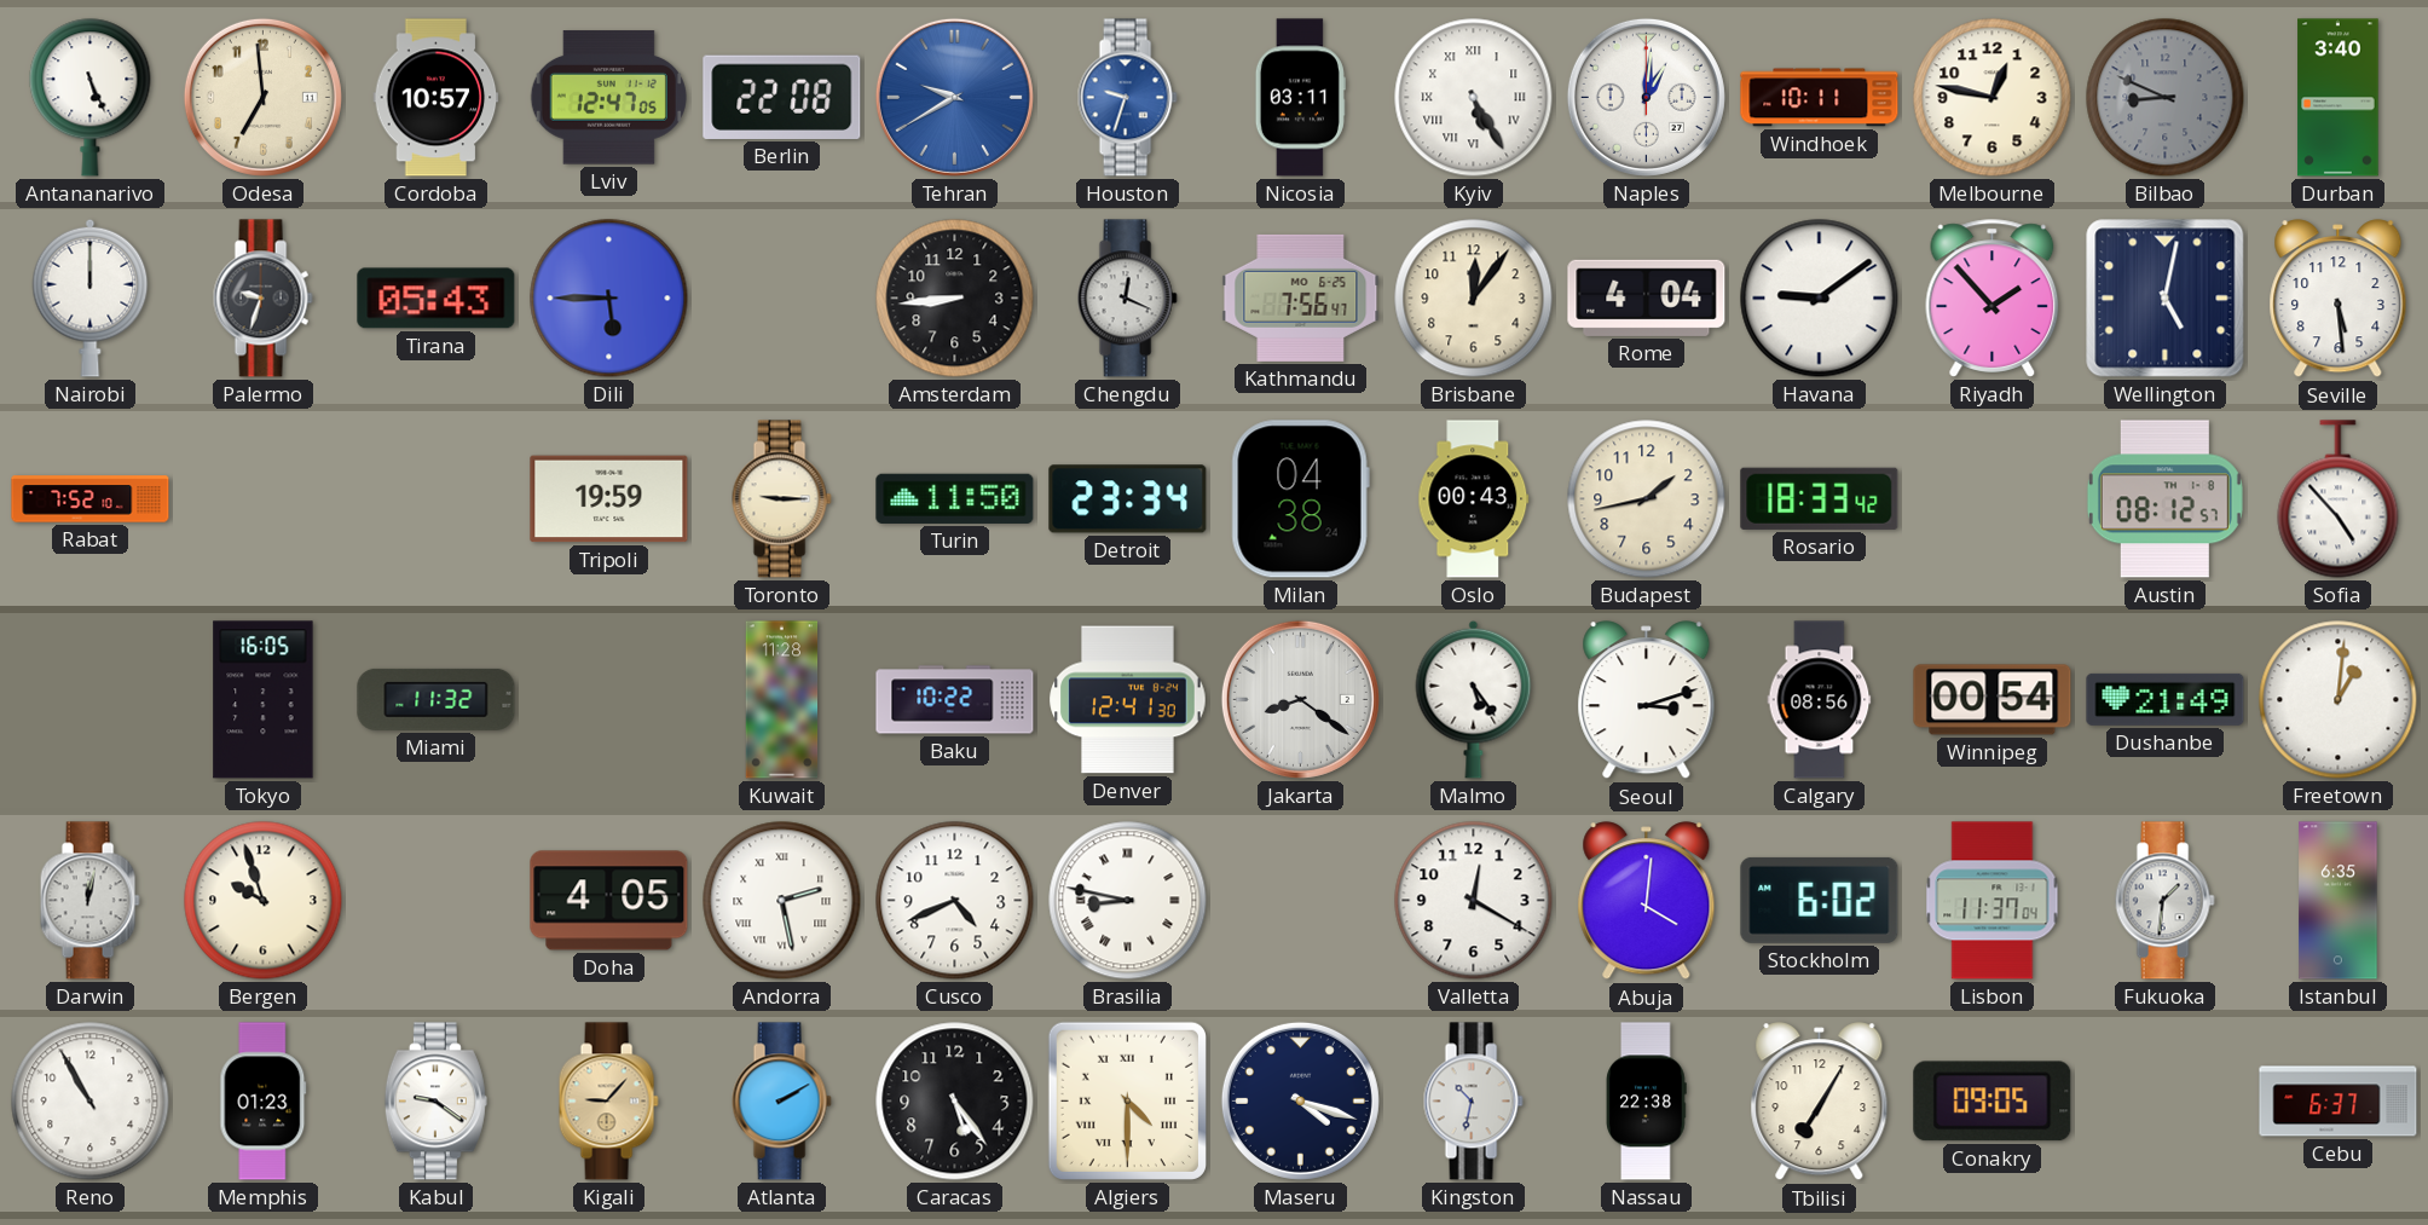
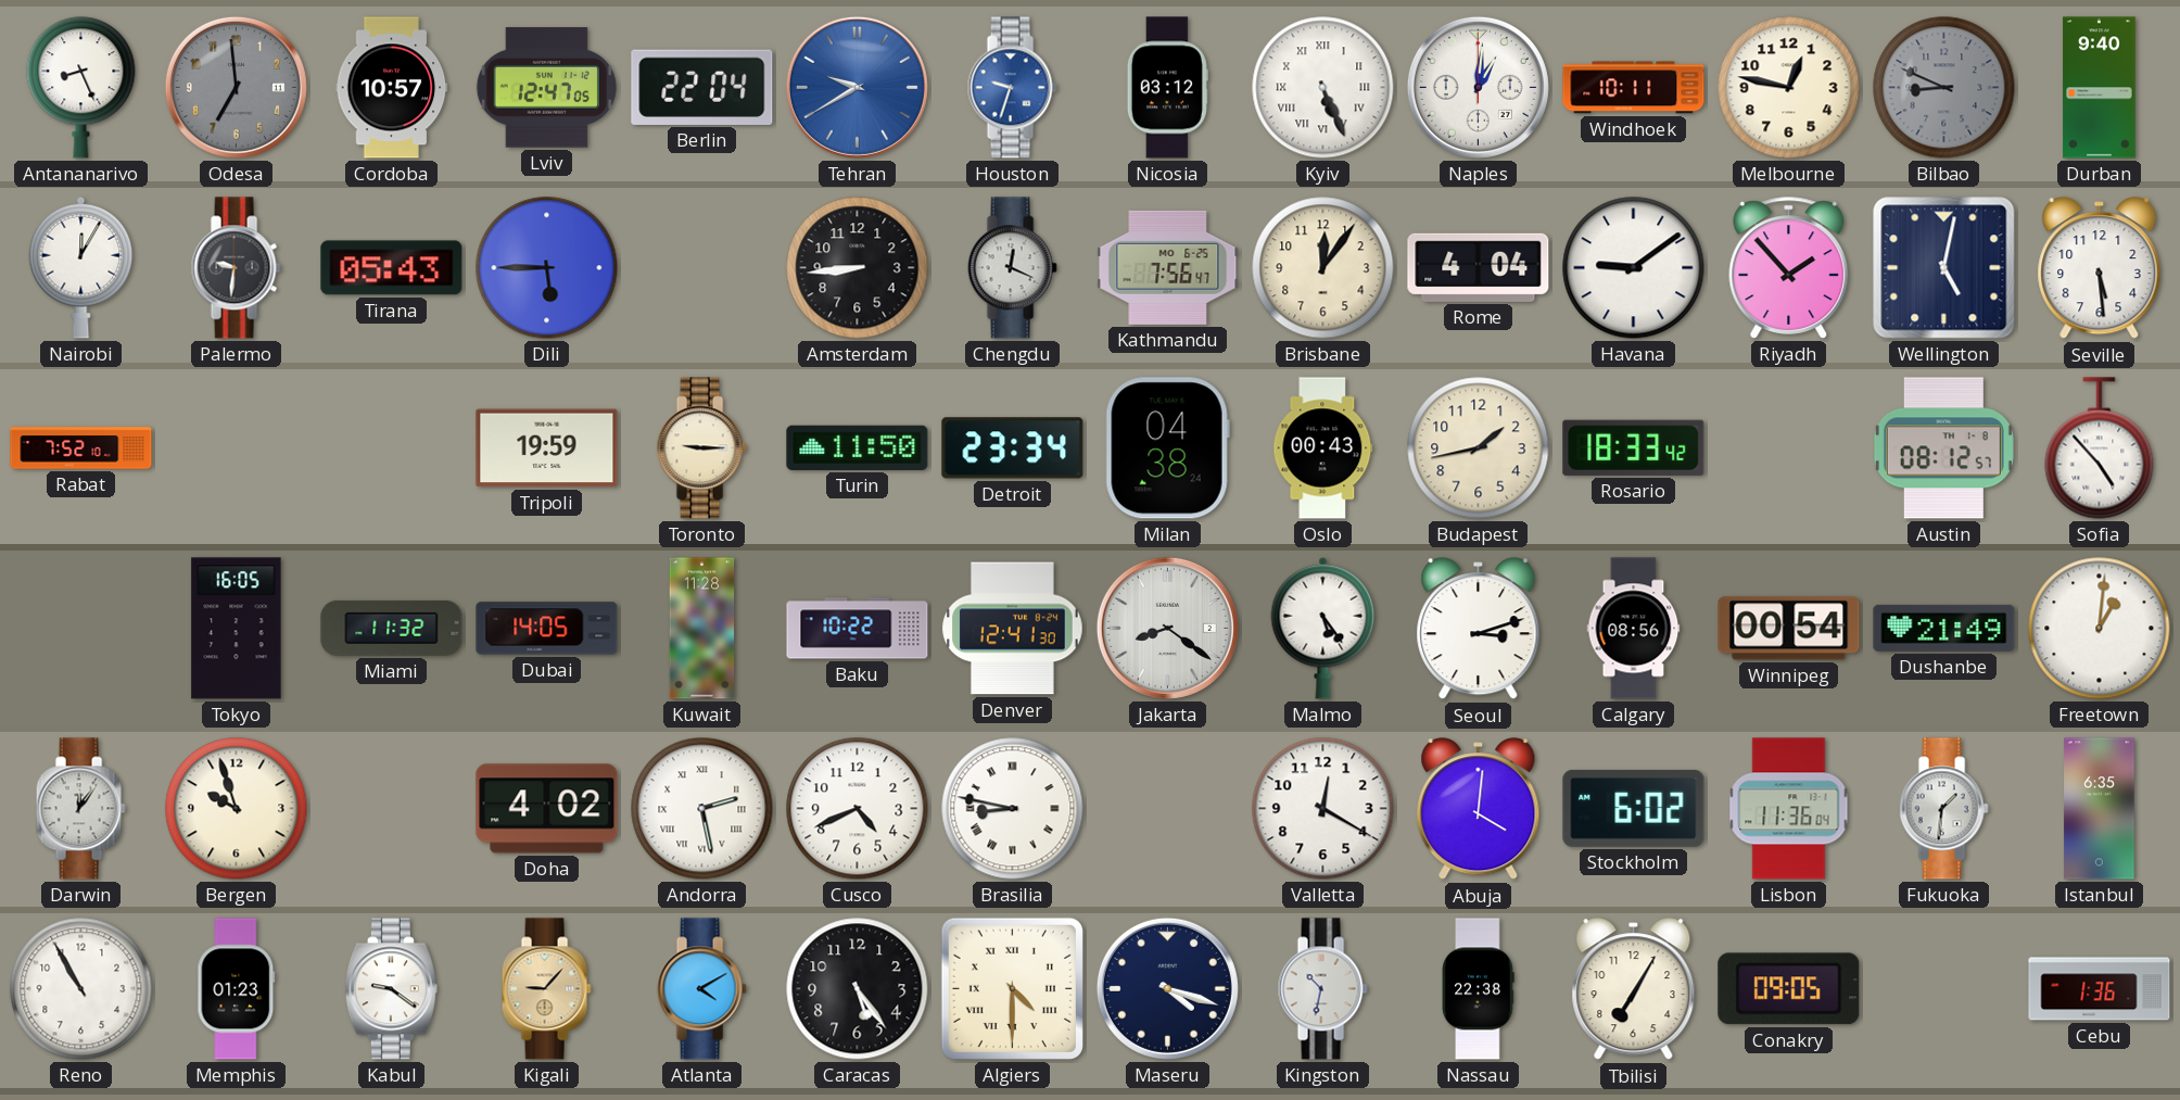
Antananarivo: 5:26 -> 8:26
Odesa dial: cream -> grey
Berlin: 22:08 -> 22:04
Nicosia: 03:11 -> 03:12
Kyiv: 5:25 -> 5:26
Durban: 3:40 -> 9:40
Nairobi: 12:00 -> 12:05
Palermo: 9:33 -> 9:31
Dubai: none -> 14:05
Darwin: 12:02 -> 12:06
Doha: 4:05 -> 4:02
Lisbon: 11:37 -> 11:36
Atlanta: 2:10 -> 4:10
Cebu: 6:37 -> 1:36
